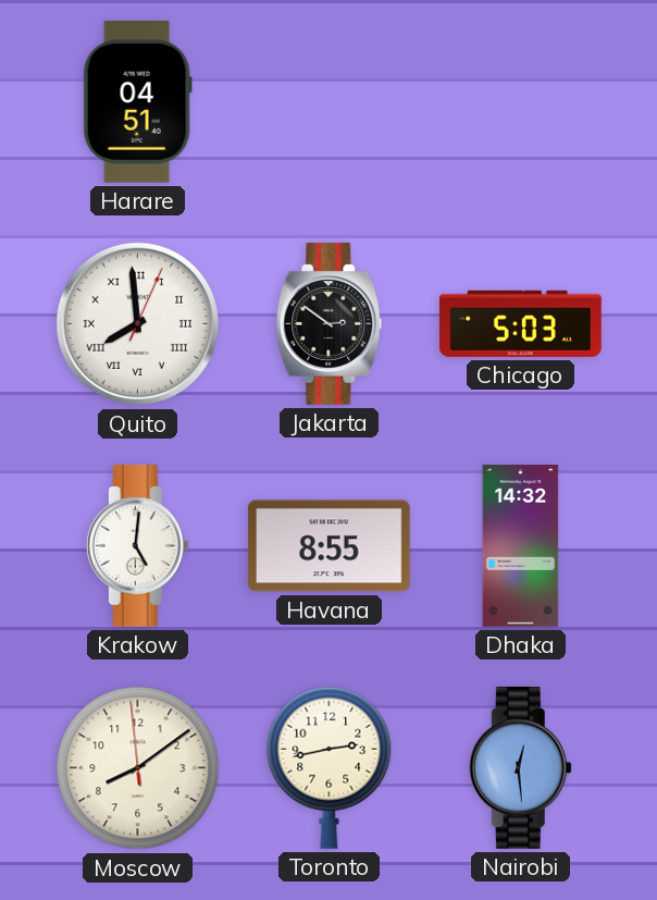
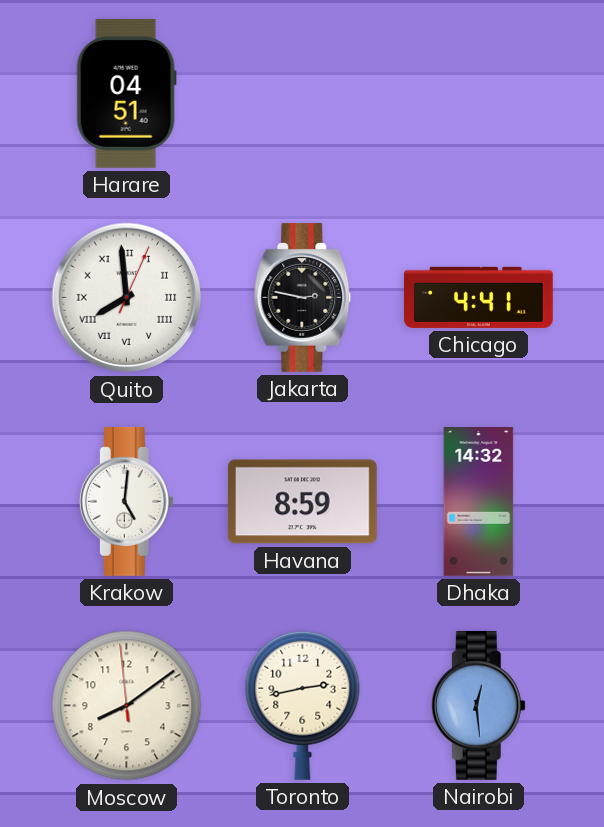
Jakarta: 2:51 -> 2:47
Chicago: 5:03 -> 4:41
Havana: 8:55 -> 8:59
